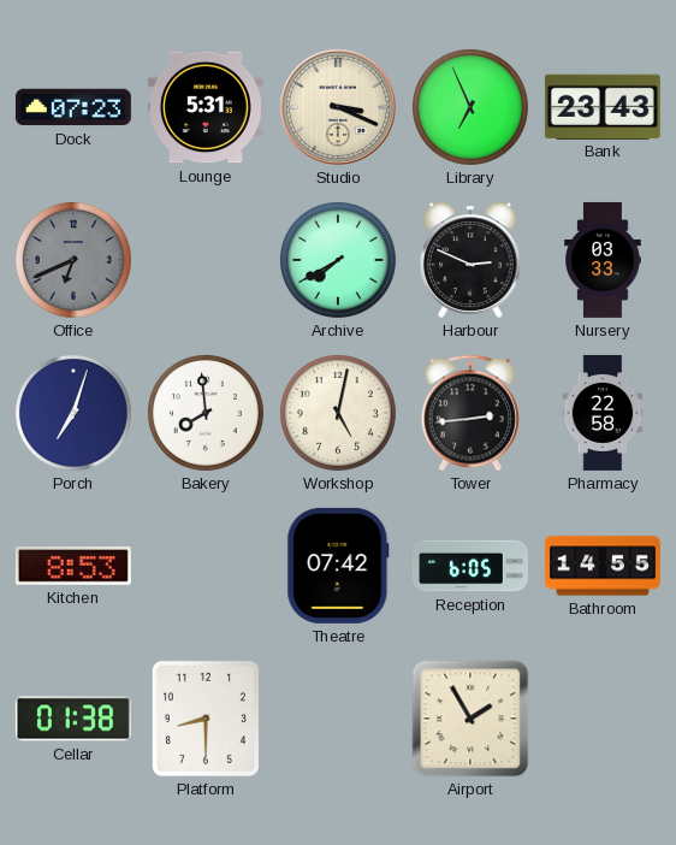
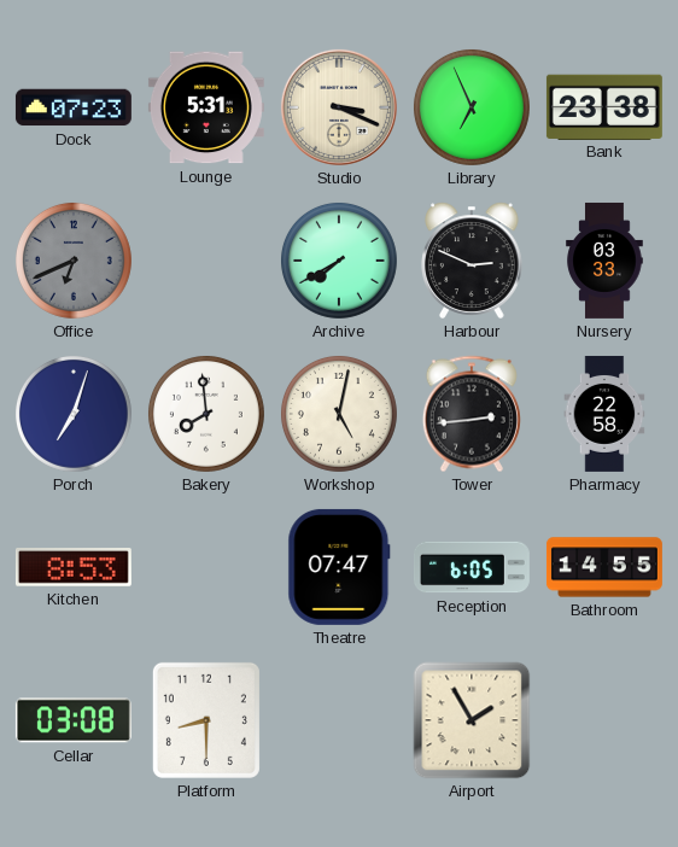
Bank: 23:43 -> 23:38
Theatre: 07:42 -> 07:47
Cellar: 01:38 -> 03:08
